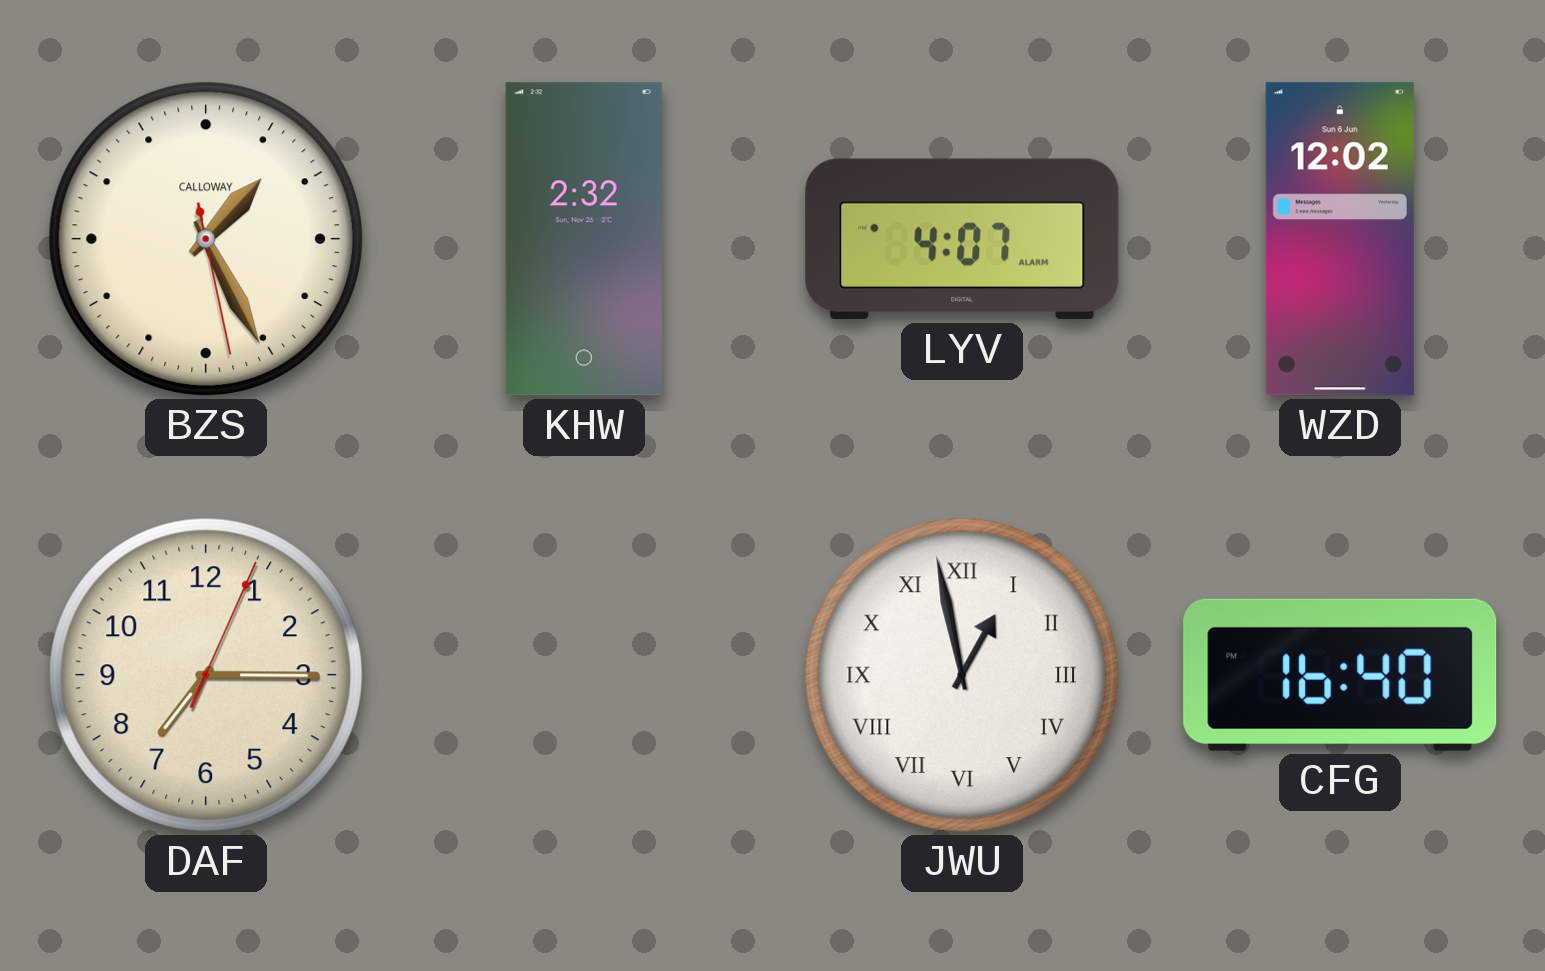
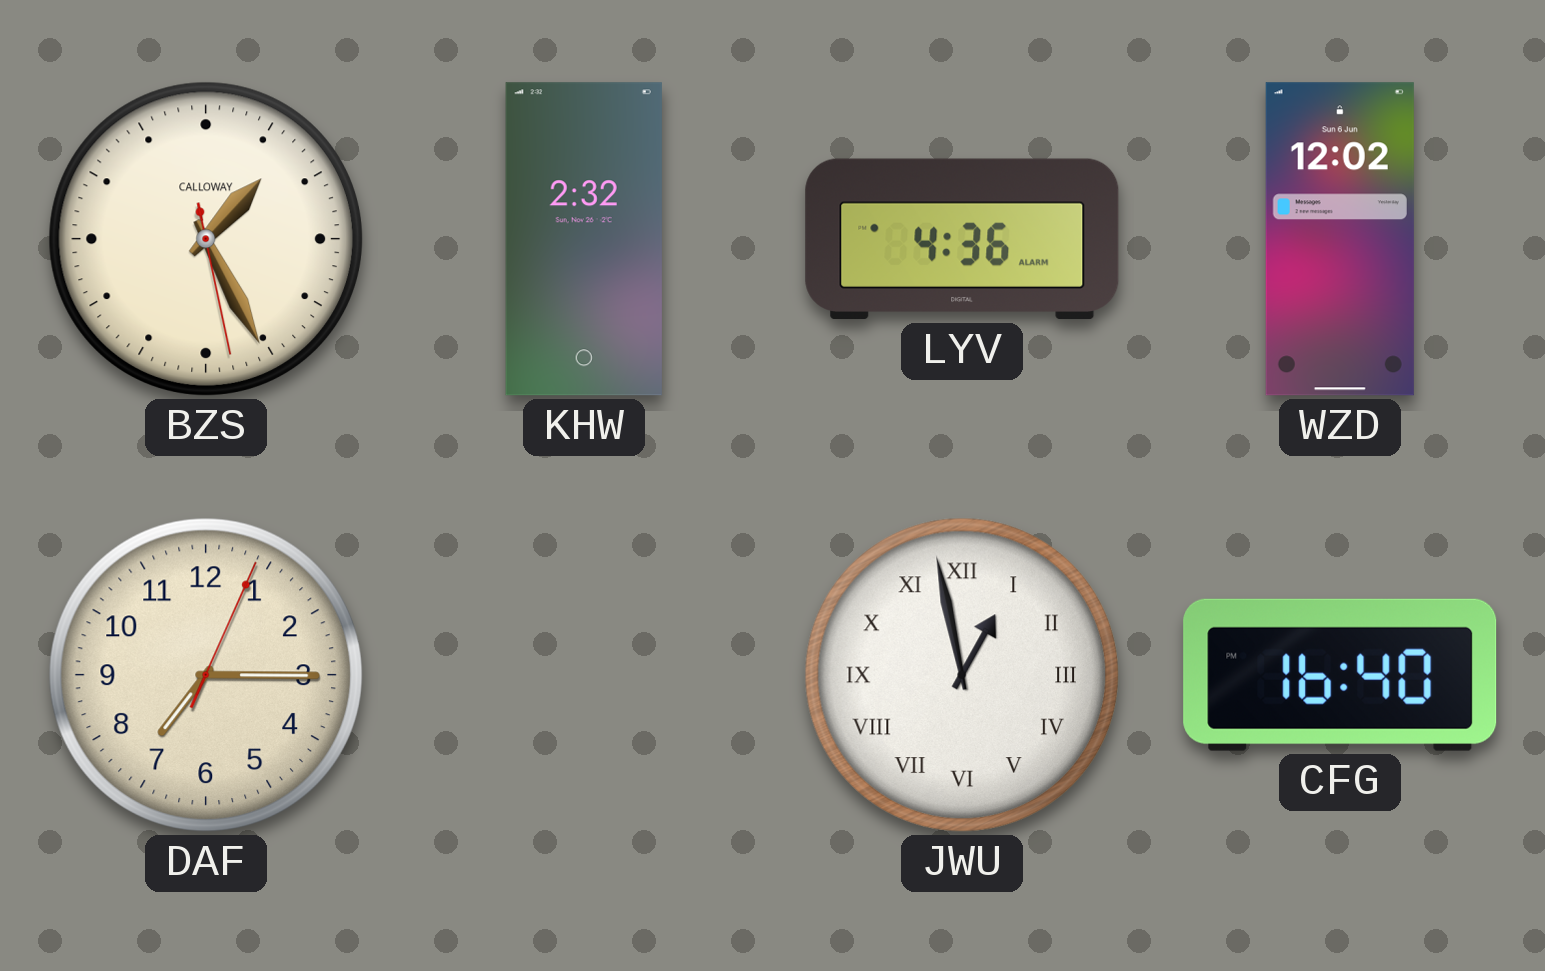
LYV: 4:07 -> 4:36
